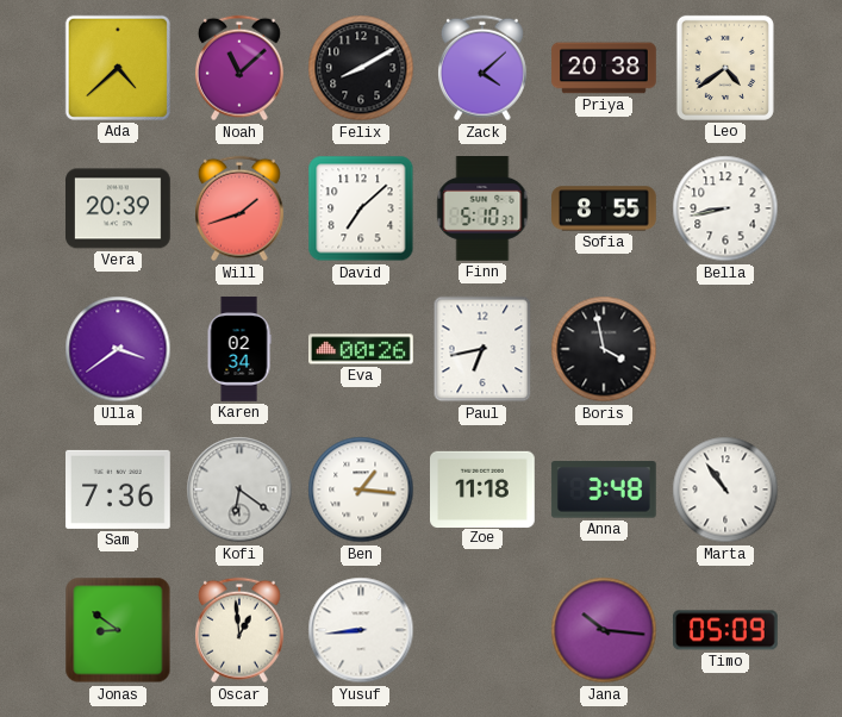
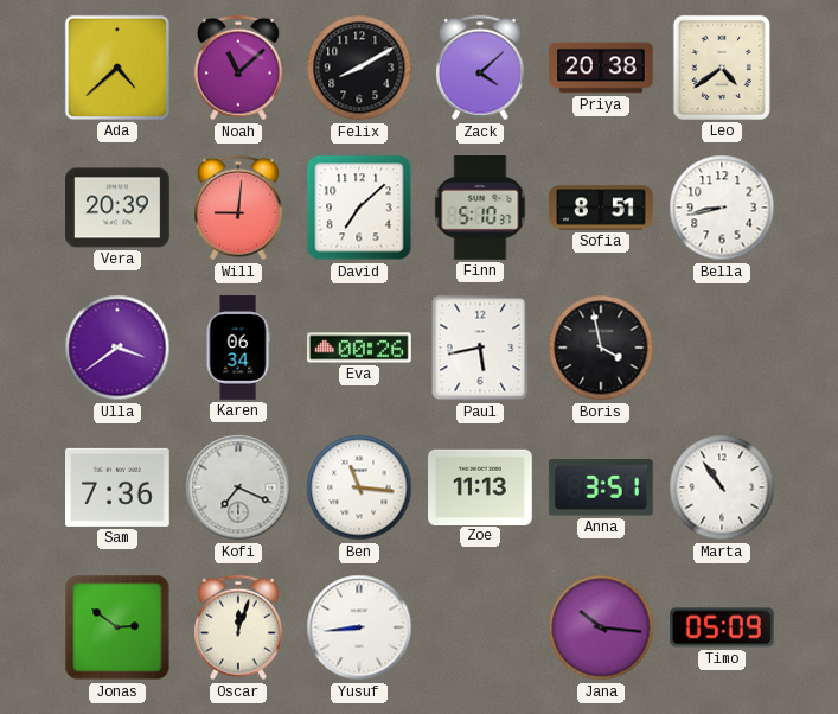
Will: 1:42 -> 9:01
Sofia: 8:55 -> 8:51
Karen: 02:34 -> 06:34
Paul: 6:43 -> 5:43
Kofi: 6:21 -> 7:19
Ben: 1:16 -> 11:16
Zoe: 11:18 -> 11:13
Anna: 3:48 -> 3:51
Jonas: 8:51 -> 2:51
Oscar: 12:59 -> 12:03
